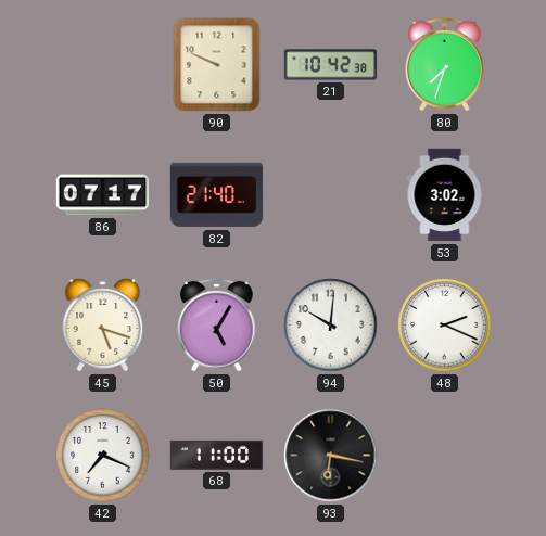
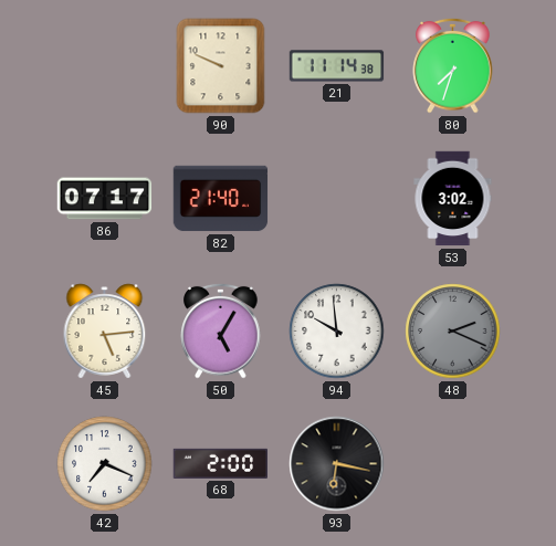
21: 10:42 -> 11:14
45: 5:18 -> 5:14
94: 10:01 -> 9:59
48 dial: white -> grey
68: 11:00 -> 2:00
